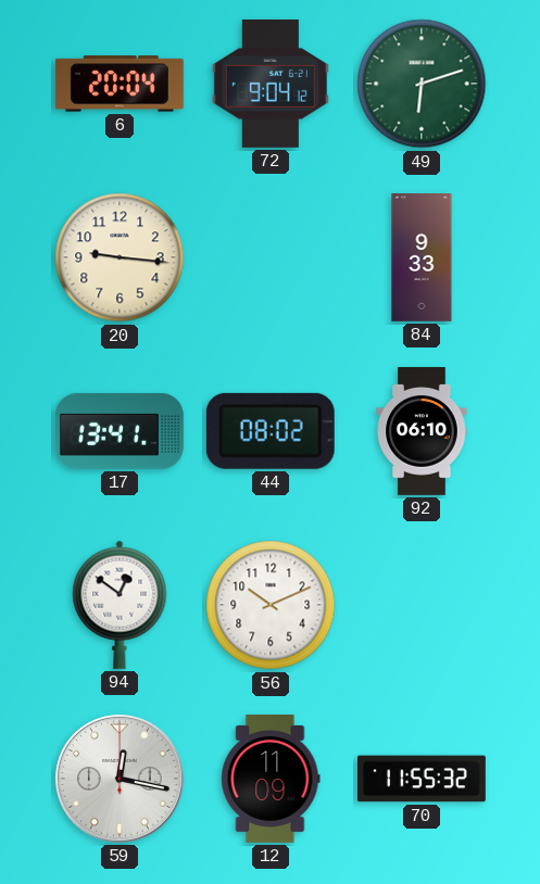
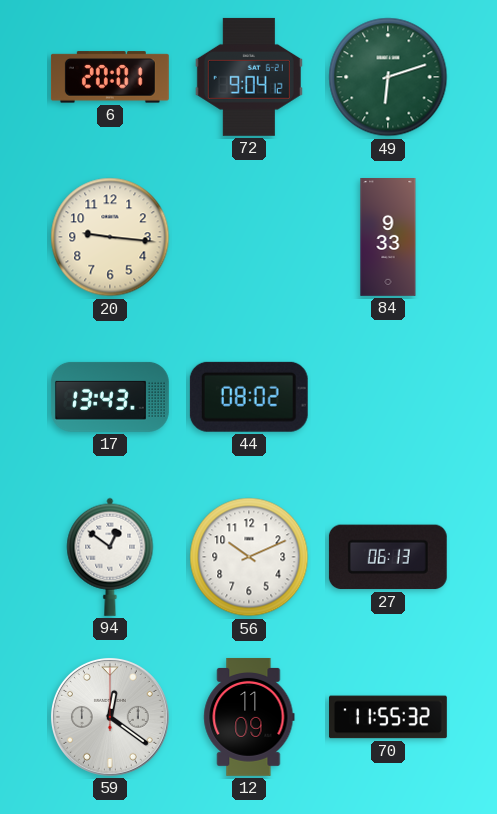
6: 20:04 -> 20:01
17: 13:41 -> 13:43
92: 06:10 -> none
27: none -> 06:13
59: 12:17 -> 12:21
